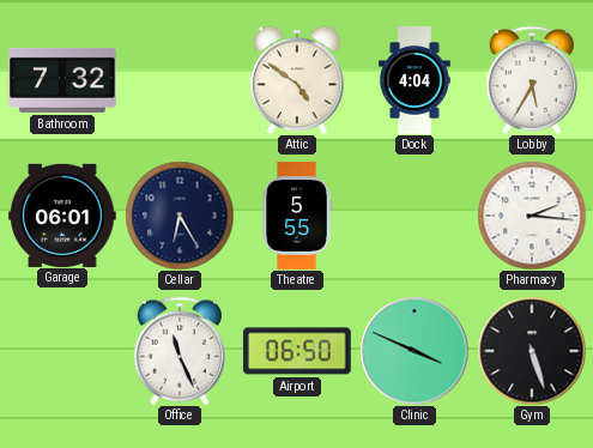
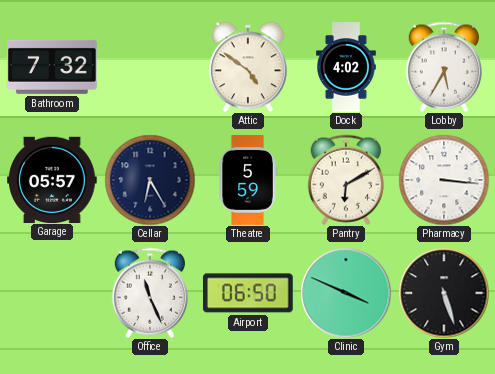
Dock: 4:04 -> 4:02
Garage: 06:01 -> 05:57
Theatre: 5:55 -> 5:59
Pantry: none -> 6:10
Pharmacy: 2:16 -> 3:16
